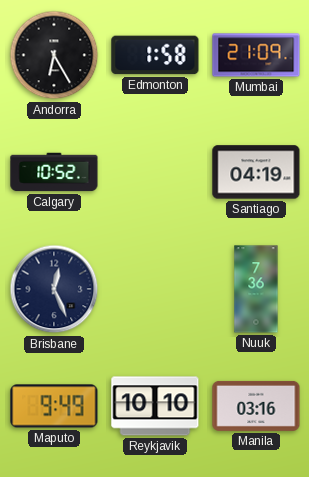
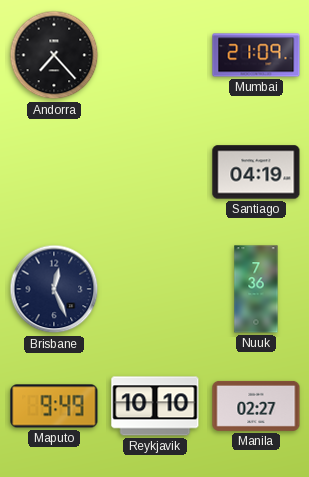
Andorra: 6:25 -> 7:23
Edmonton: 1:58 -> none
Calgary: 10:52 -> none
Manila: 03:16 -> 02:27
